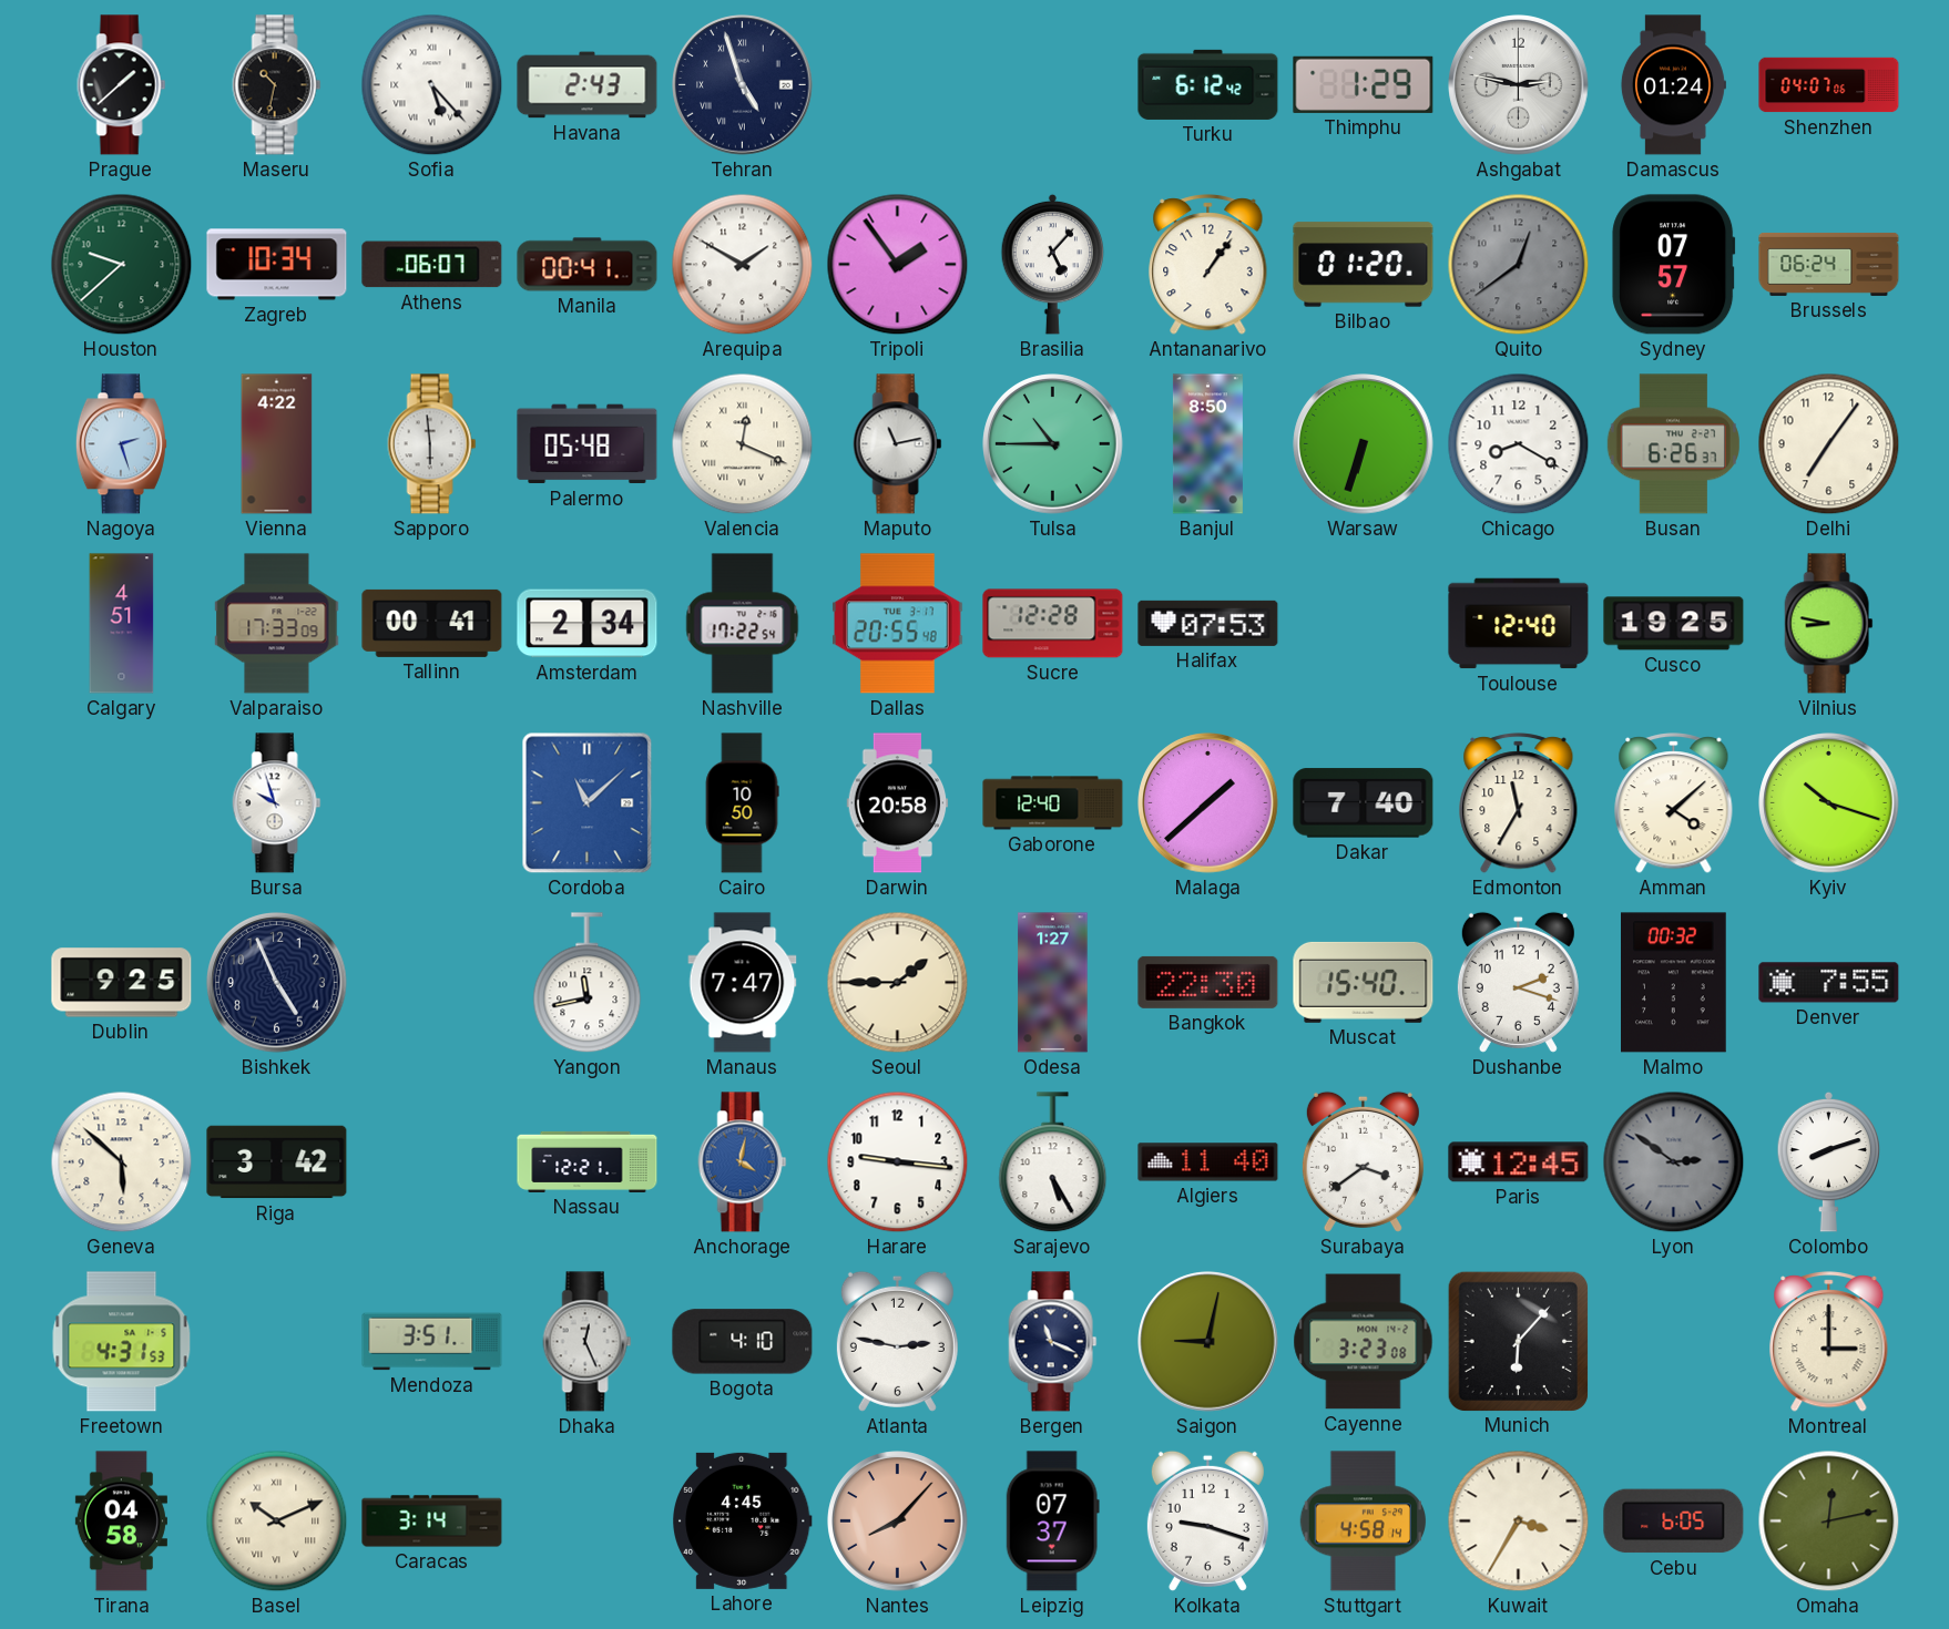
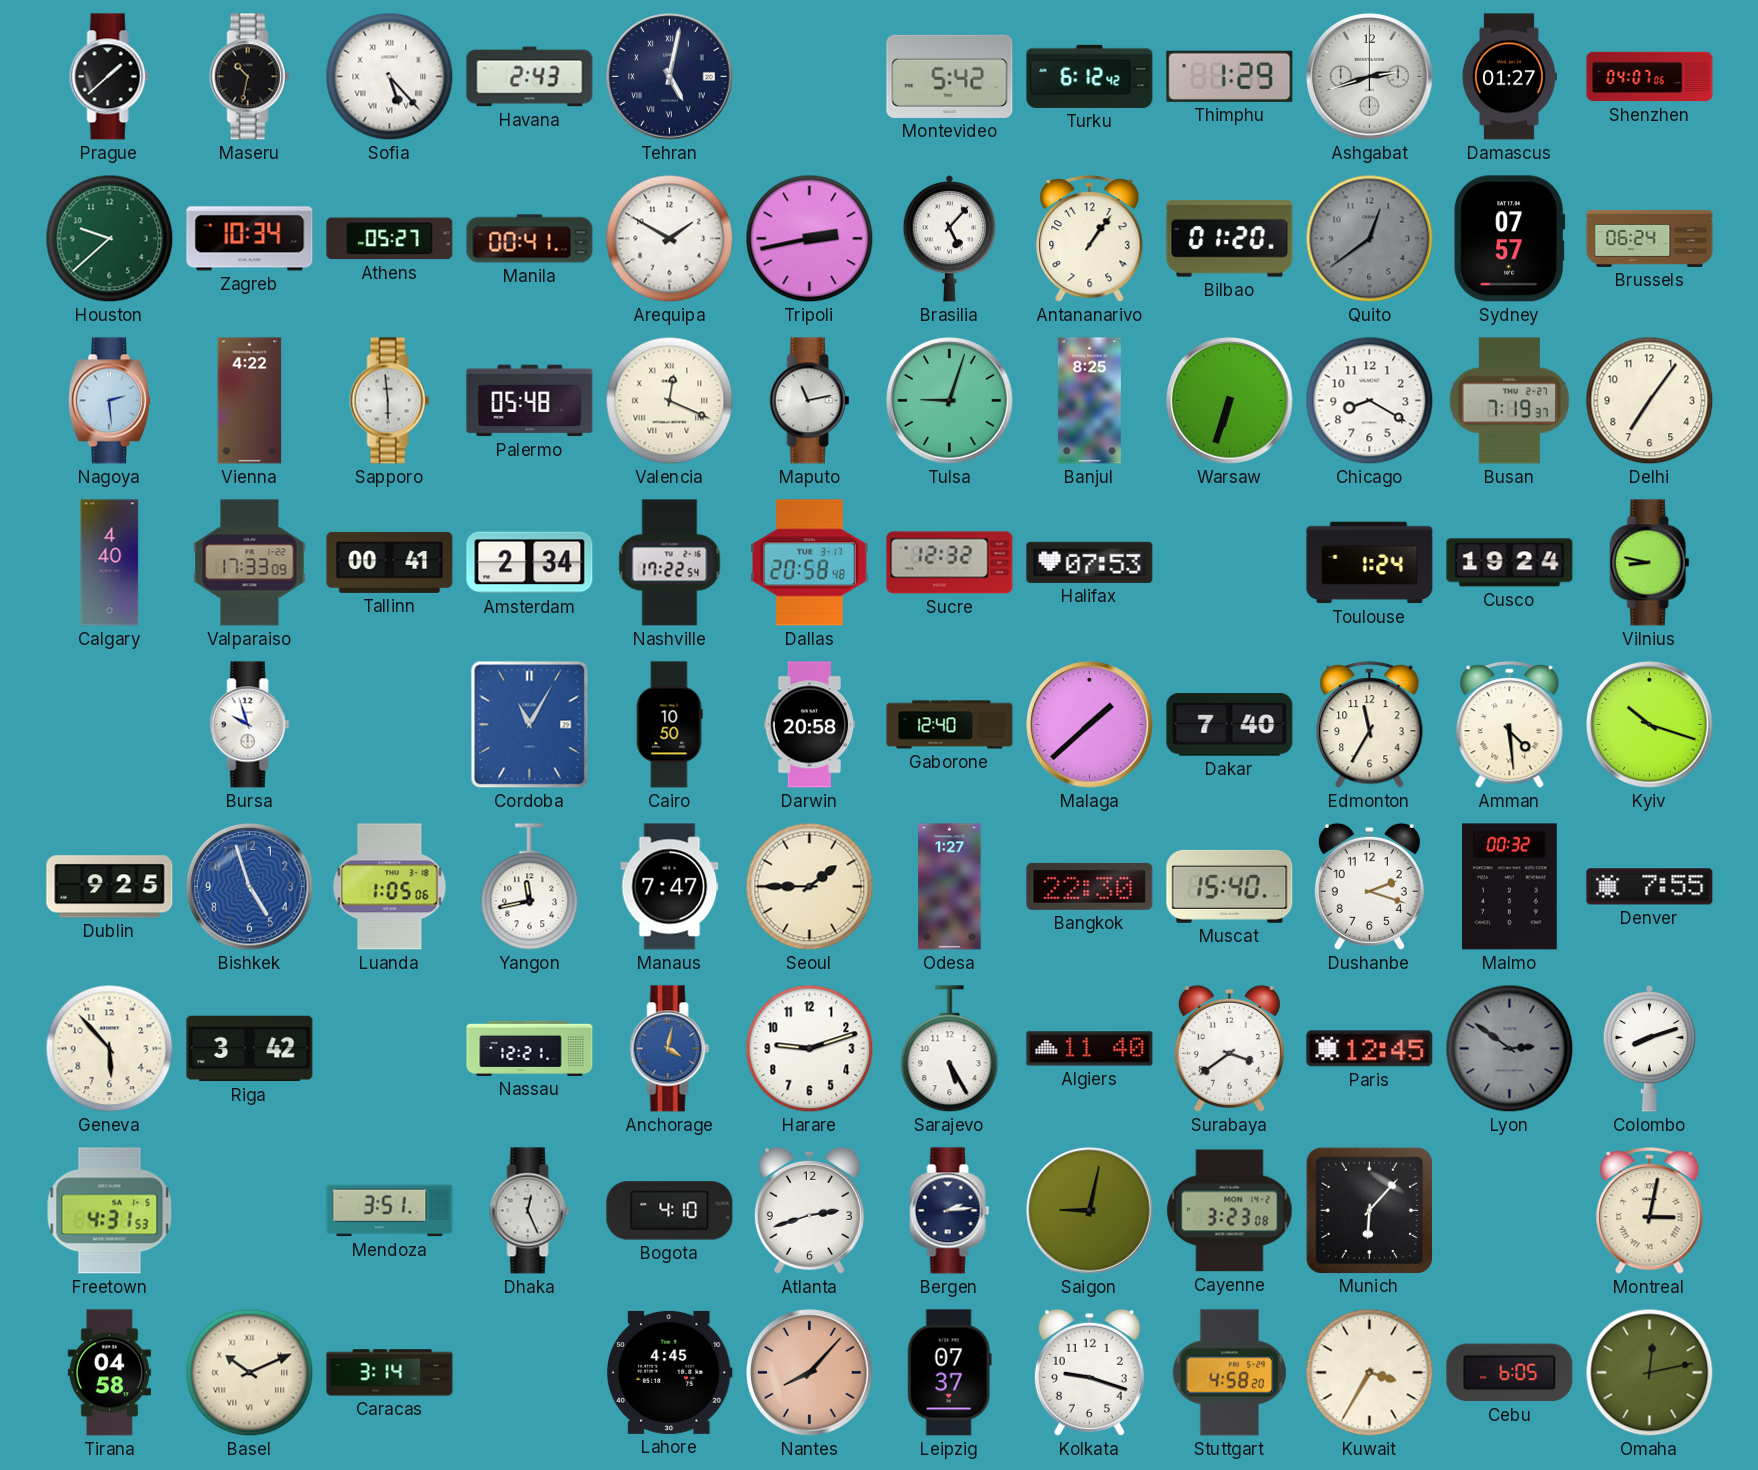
Tehran: 4:57 -> 5:02
Montevideo: none -> 5:42
Ashgabat: 2:47 -> 2:42
Damascus: 01:24 -> 01:27
Athens: 06:07 -> 05:27
Tripoli: 1:54 -> 2:43
Nagoya: 2:27 -> 2:29
Tulsa: 10:45 -> 9:03
Banjul: 8:50 -> 8:25
Busan: 6:26 -> 7:19
Calgary: 4:51 -> 4:40
Dallas: 20:55 -> 20:58
Sucre: 12:28 -> 12:32
Toulouse: 12:40 -> 1:24
Cusco: 19:25 -> 19:24
Cordoba: 11:08 -> 11:05
Amman: 4:08 -> 4:29
Bishkek: 4:56 -> 4:57
Bishkek dial: navy -> blue
Luanda: none -> 1:05
Geneva: 5:52 -> 5:53
Harare: 9:16 -> 9:12
Atlanta: 2:47 -> 2:42
Bergen: 11:19 -> 2:14
Montreal: 3:00 -> 3:02
Stuttgart: 4:58:14 -> 4:58:20
